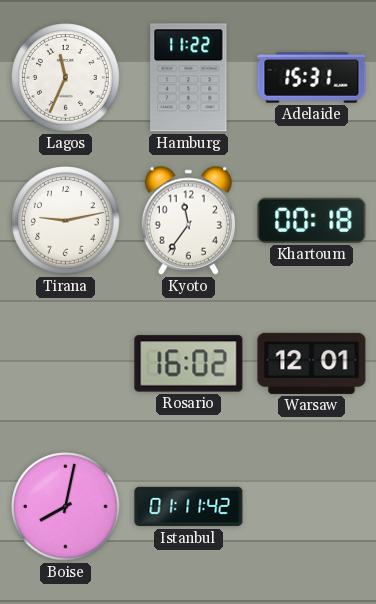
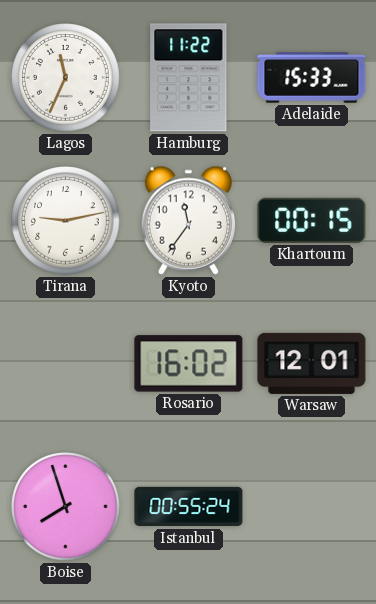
Adelaide: 15:31 -> 15:33
Khartoum: 00:18 -> 00:15
Boise: 8:02 -> 7:57
Istanbul: 01:11 -> 00:55
